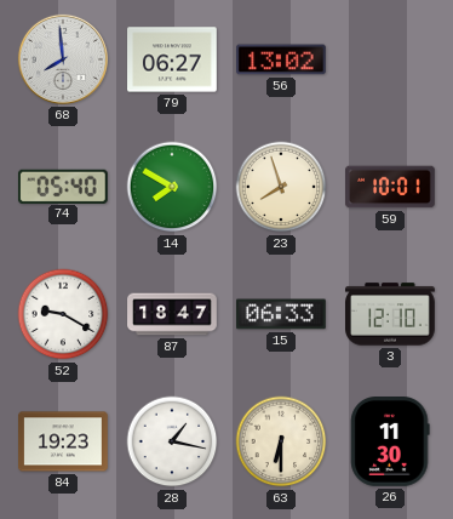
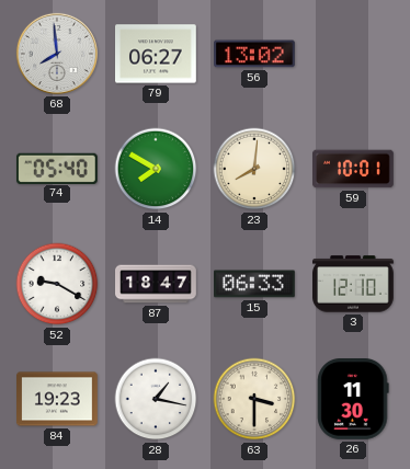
23: 7:57 -> 8:01
63: 6:30 -> 3:30
